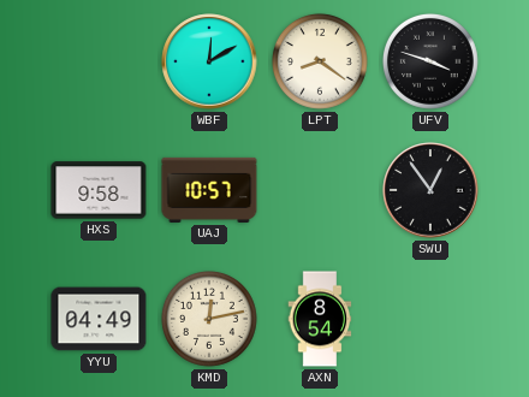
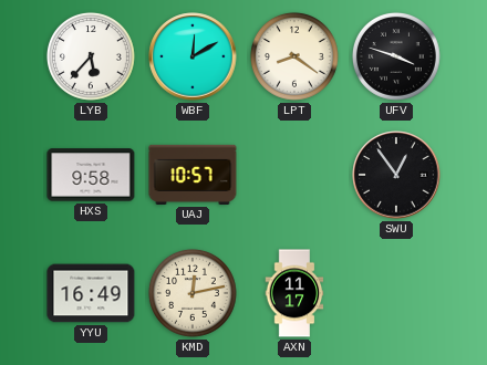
LYB: none -> 5:37
YYU: 04:49 -> 16:49
AXN: 8:54 -> 11:17
